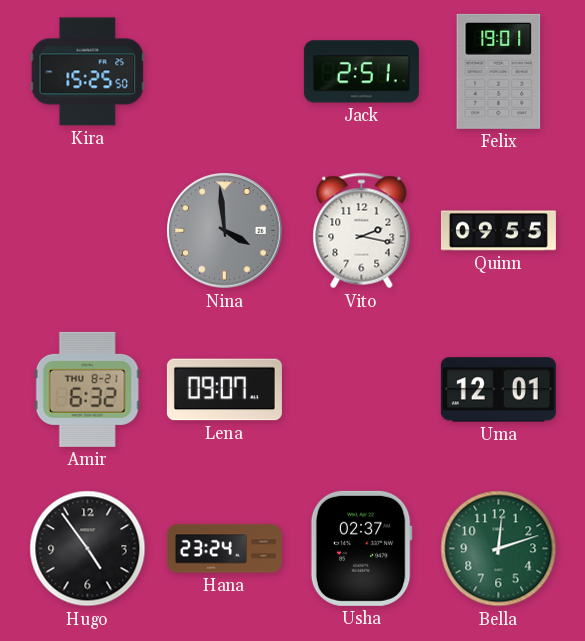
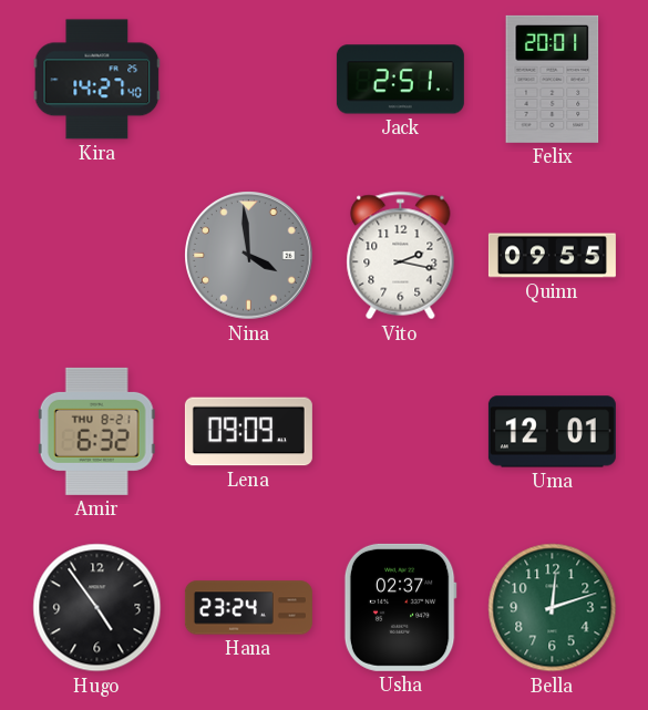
Kira: 15:25 -> 14:27
Felix: 19:01 -> 20:01
Lena: 09:07 -> 09:09
